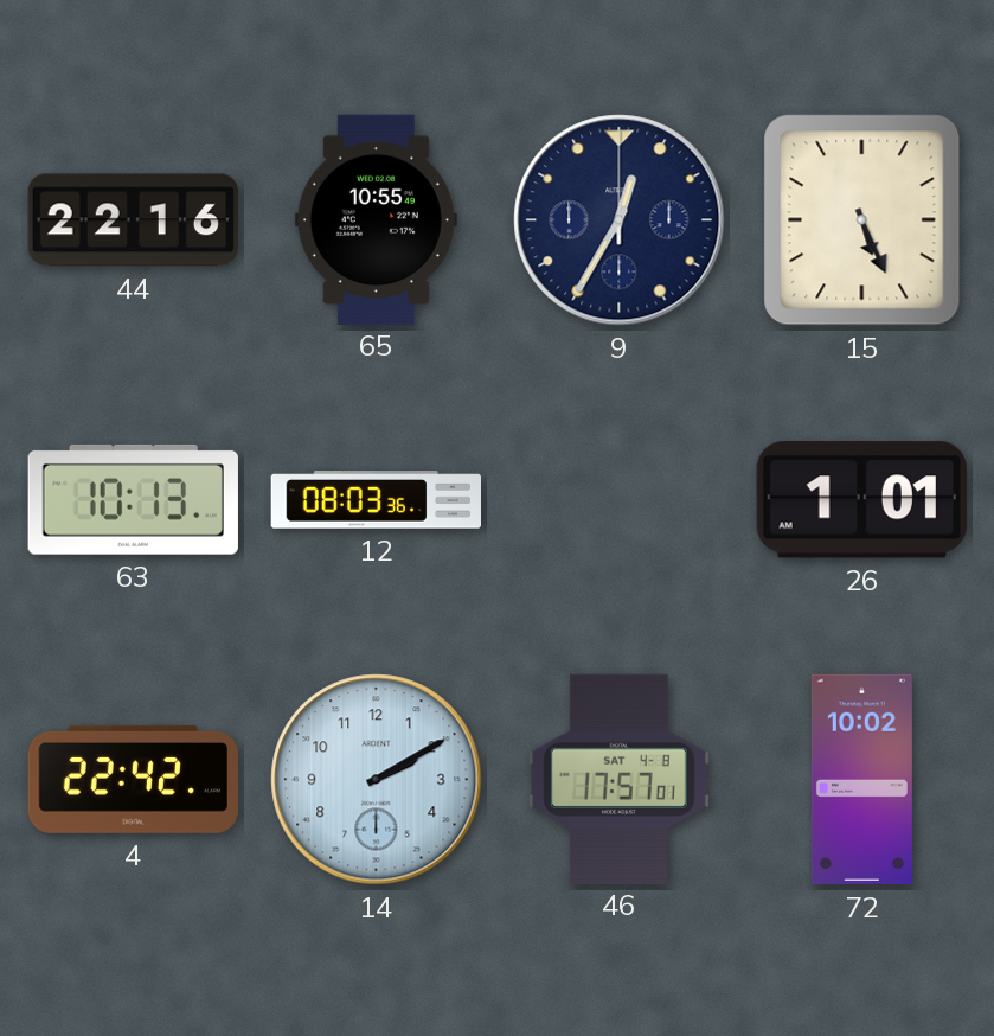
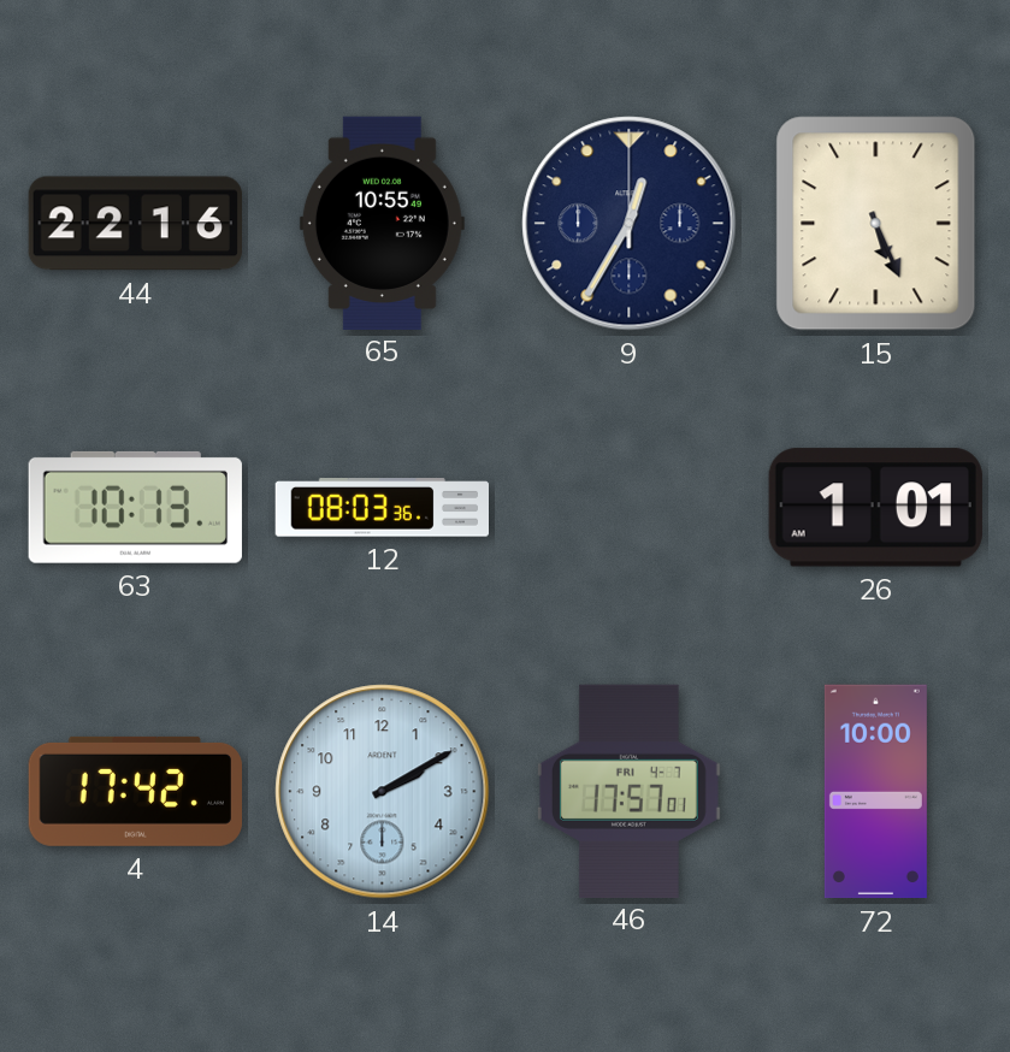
4: 22:42 -> 17:42
46 date: SAT 4-8 -> FRI 4-7
72: 10:02 -> 10:00
